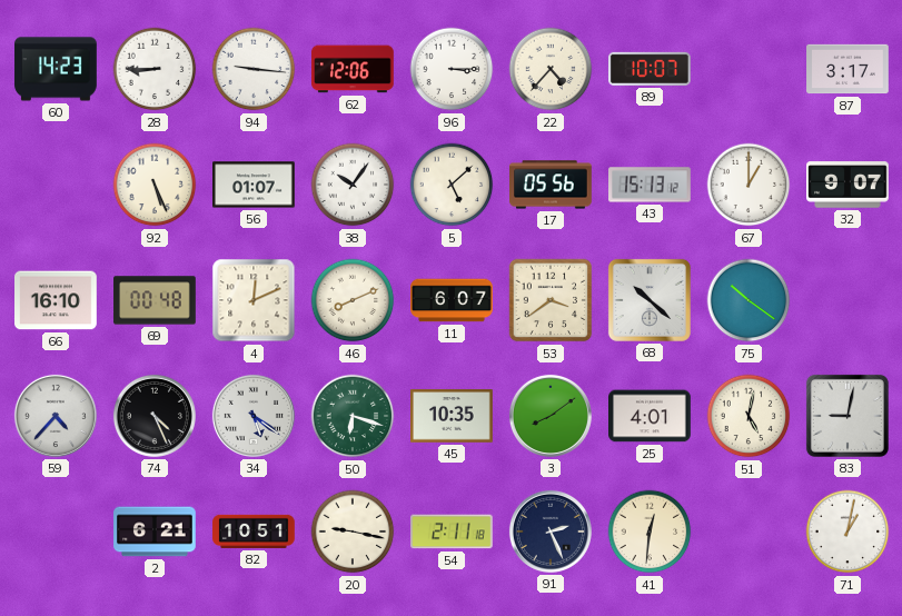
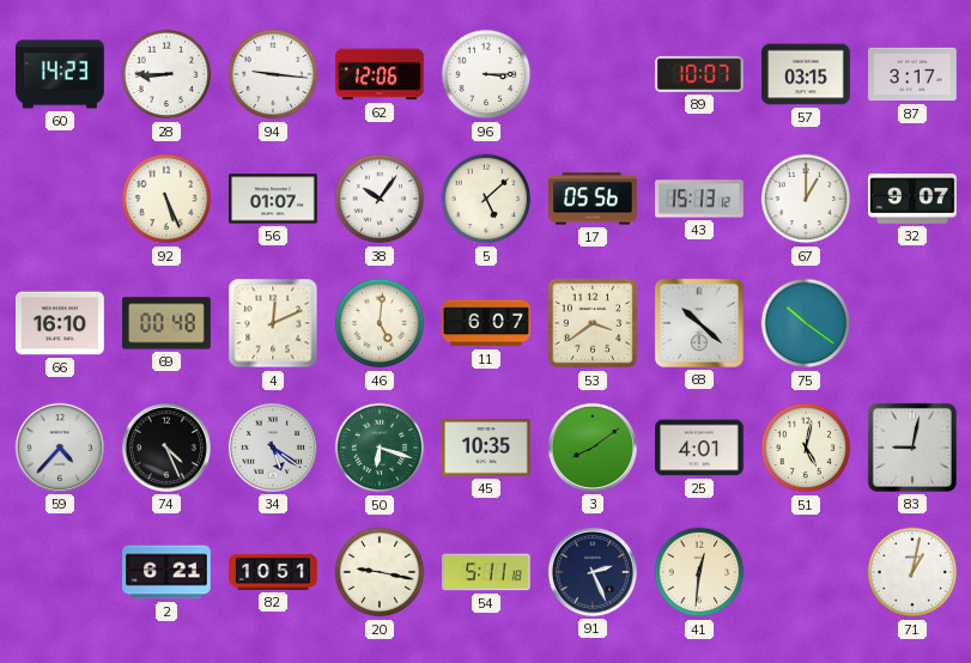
22: 4:37 -> none
57: none -> 03:15
46: 8:11 -> 5:01
54: 2:11 -> 5:11
